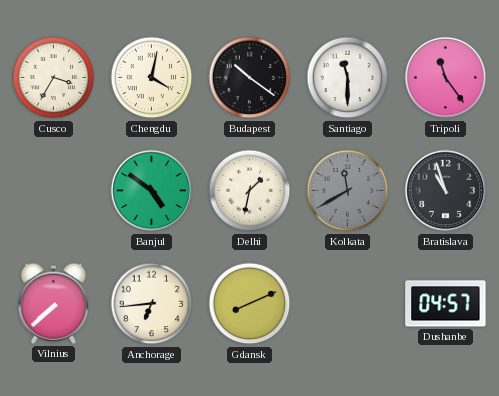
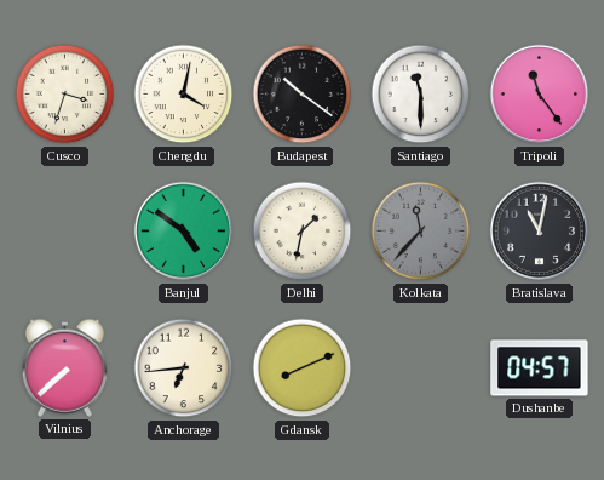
Cusco: 3:35 -> 3:33
Kolkata: 11:40 -> 11:37
Bratislava: 10:57 -> 11:02
